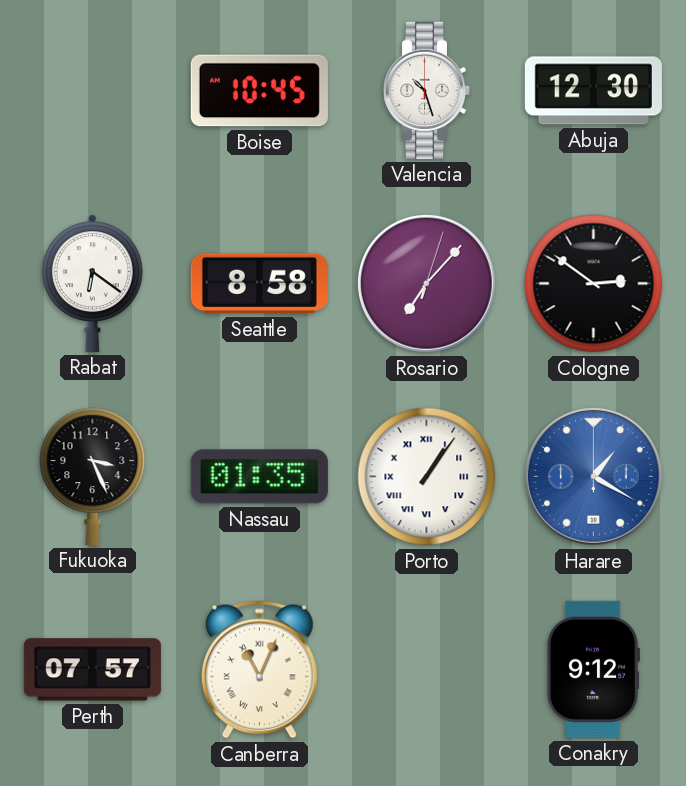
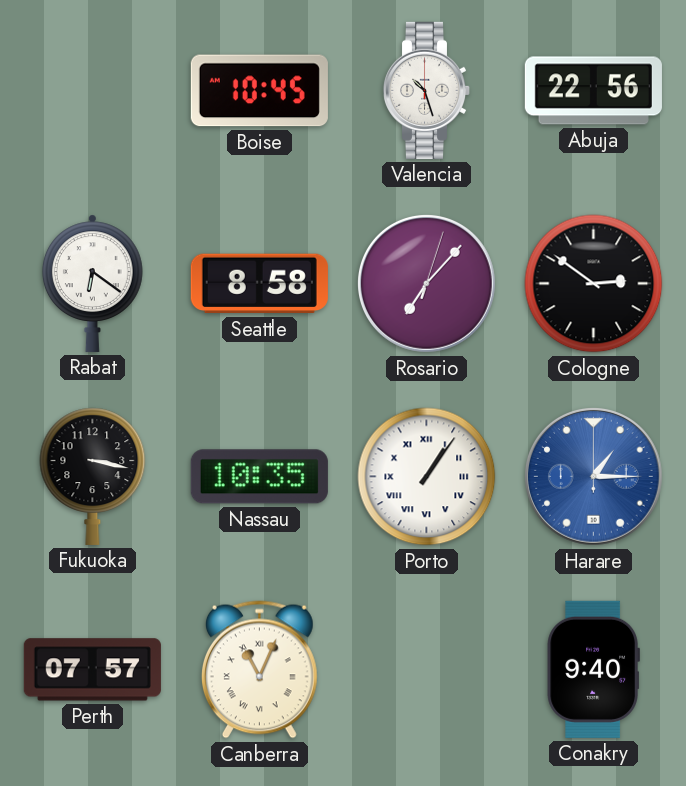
Abuja: 12:30 -> 22:56
Fukuoka: 3:26 -> 3:17
Nassau: 01:35 -> 10:35
Harare: 1:20 -> 1:15
Conakry: 9:12 -> 9:40
